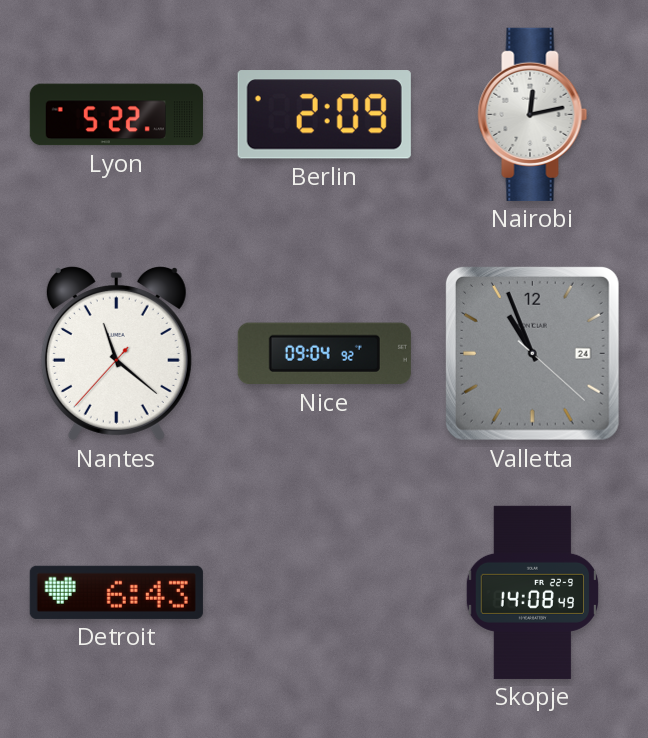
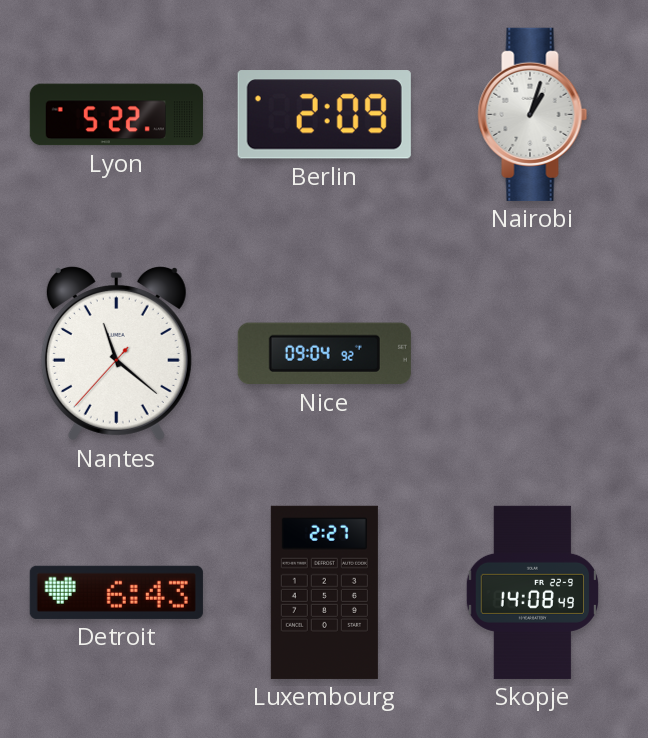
Nairobi: 12:13 -> 1:03
Valletta: 10:56 -> none
Luxembourg: none -> 2:27
